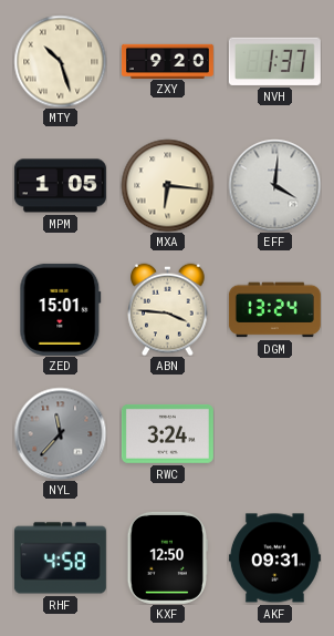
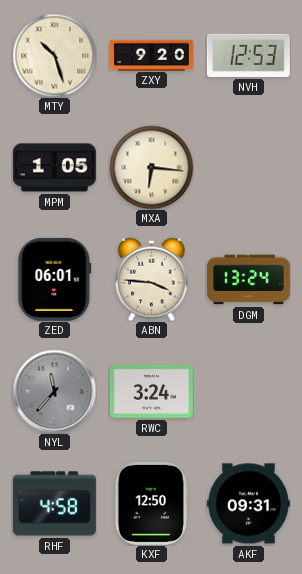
NVH: 1:37 -> 12:53
EFF: 4:01 -> none
ZED: 15:01 -> 06:01
